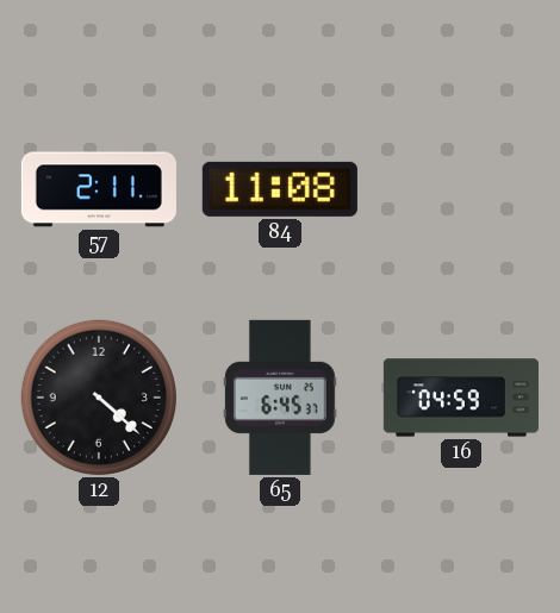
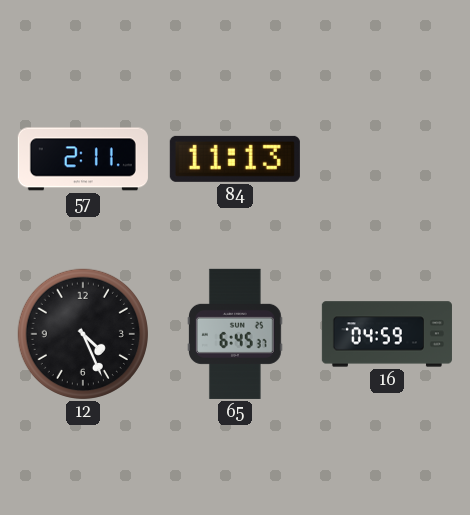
84: 11:08 -> 11:13
12: 4:22 -> 4:26
